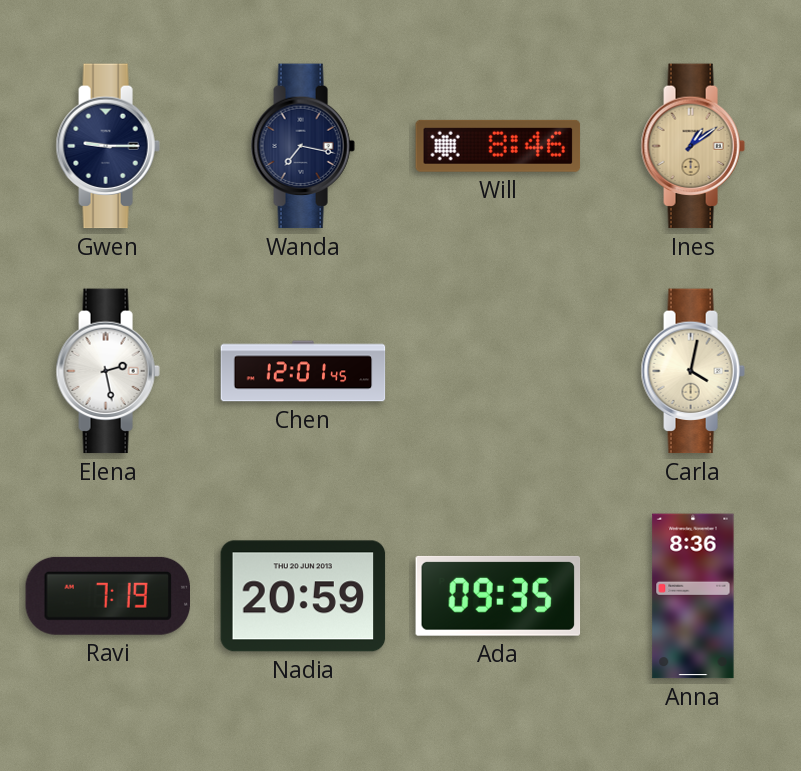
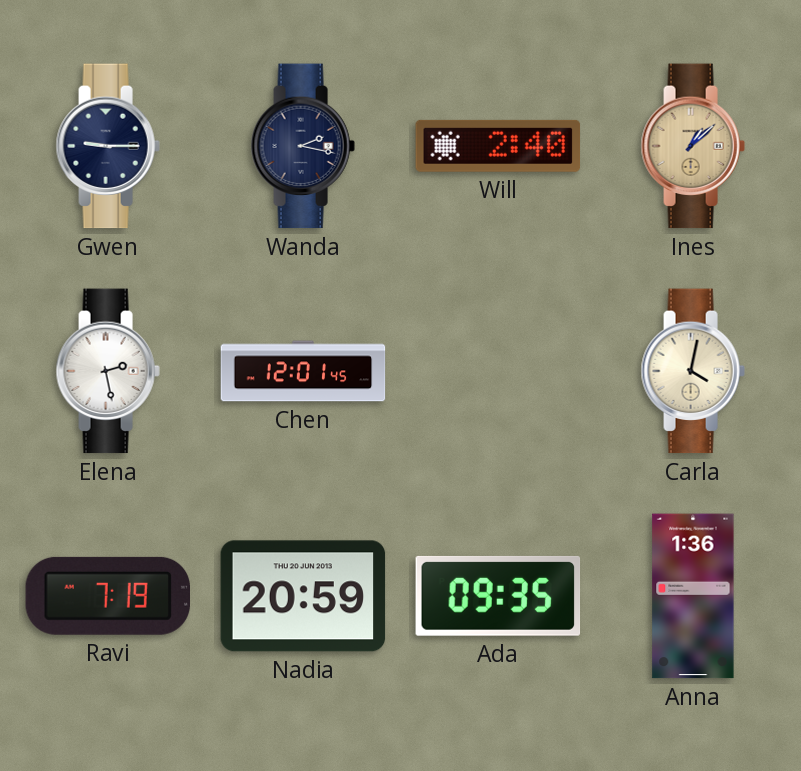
Wanda: 7:17 -> 2:17
Will: 8:46 -> 2:40
Ines: 1:09 -> 1:08
Anna: 8:36 -> 1:36
